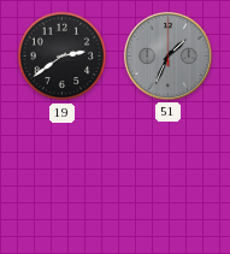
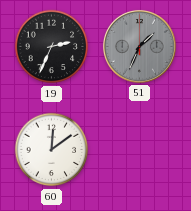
19: 2:39 -> 2:34
60: none -> 12:09
